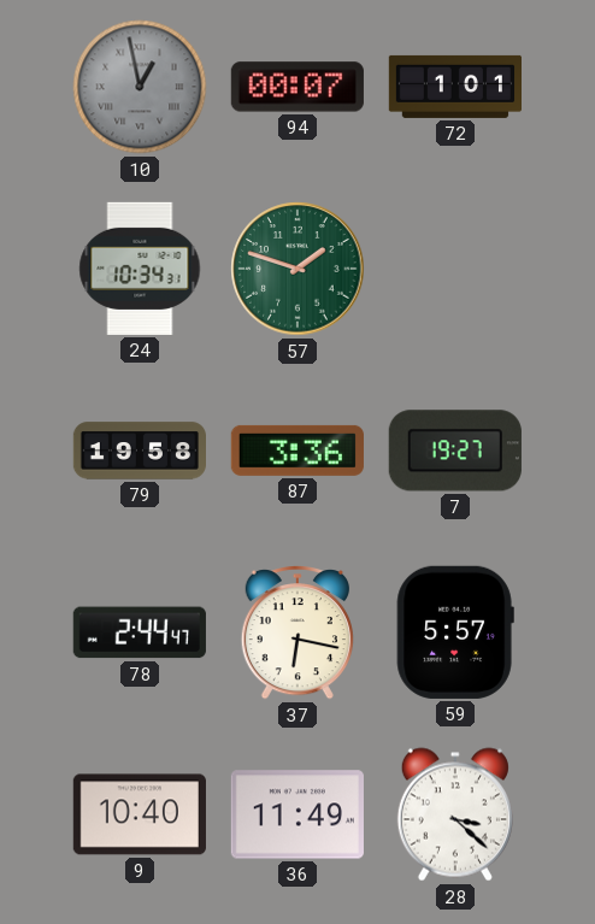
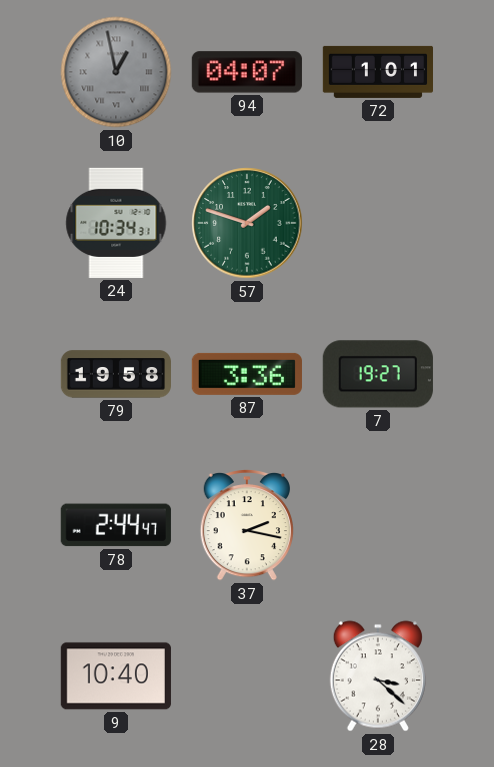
94: 00:07 -> 04:07
37: 6:17 -> 2:17
59: 5:57 -> none
36: 11:49 -> none
